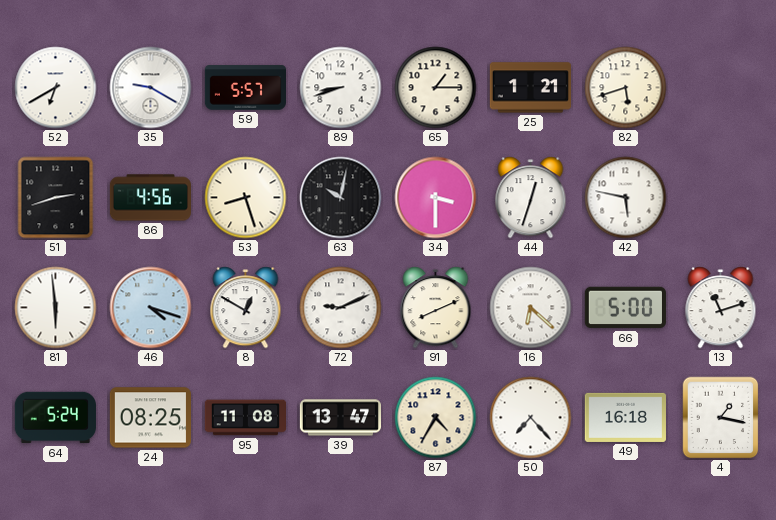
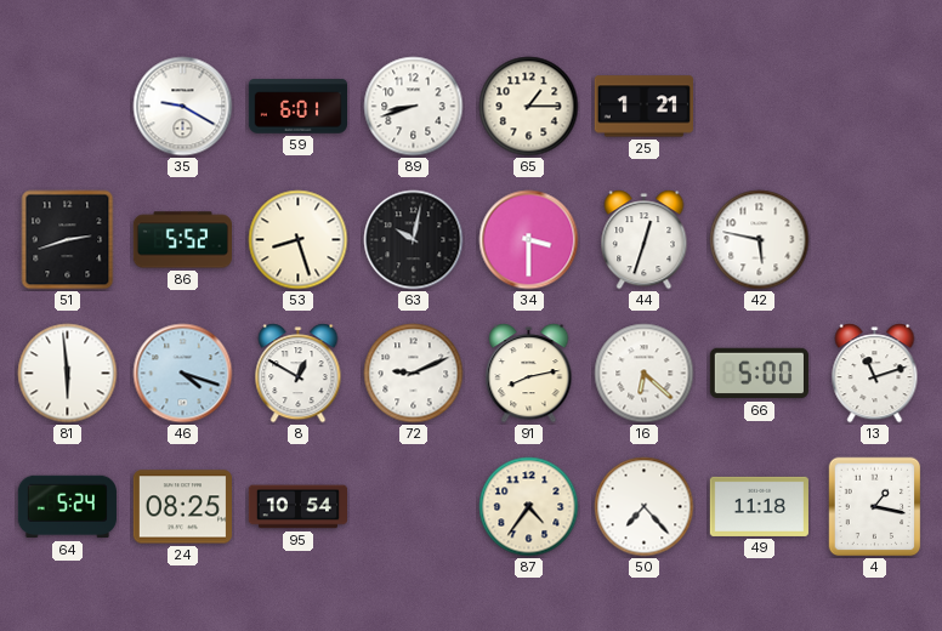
52: 6:40 -> none
59: 5:57 -> 6:01
82: 5:42 -> none
86: 4:56 -> 5:52
91: 8:11 -> 8:13
95: 11:08 -> 10:54
39: 13:47 -> none
87: 4:35 -> 4:36
49: 16:18 -> 11:18
